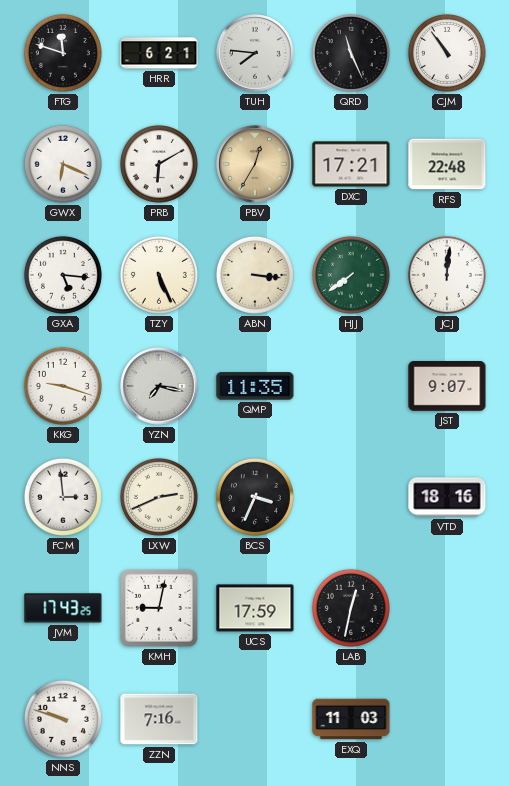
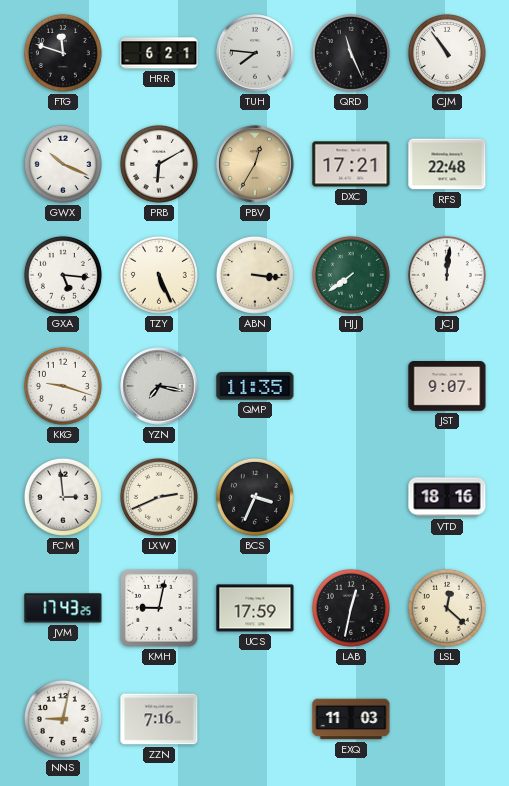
GWX: 6:19 -> 10:19
LSL: none -> 12:22
NNS: 9:48 -> 9:02
